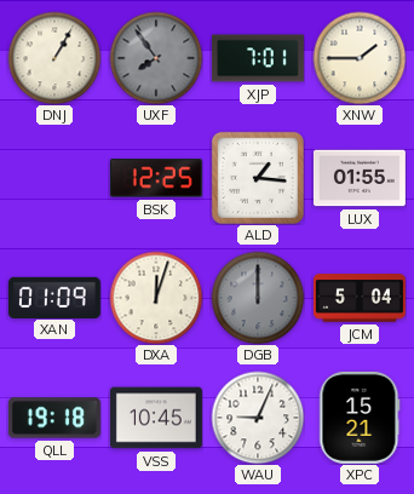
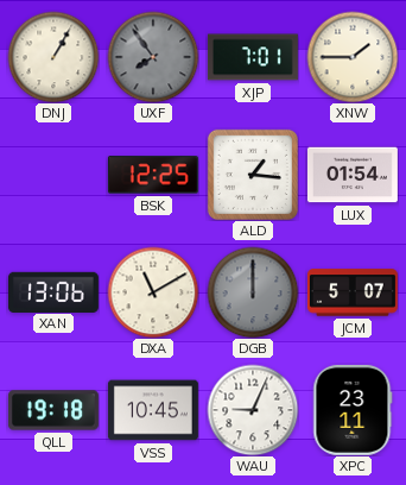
LUX: 01:55 -> 01:54
XAN: 01:09 -> 13:06
DXA: 12:03 -> 11:10
JCM: 5:04 -> 5:07
XPC: 15:21 -> 23:11
